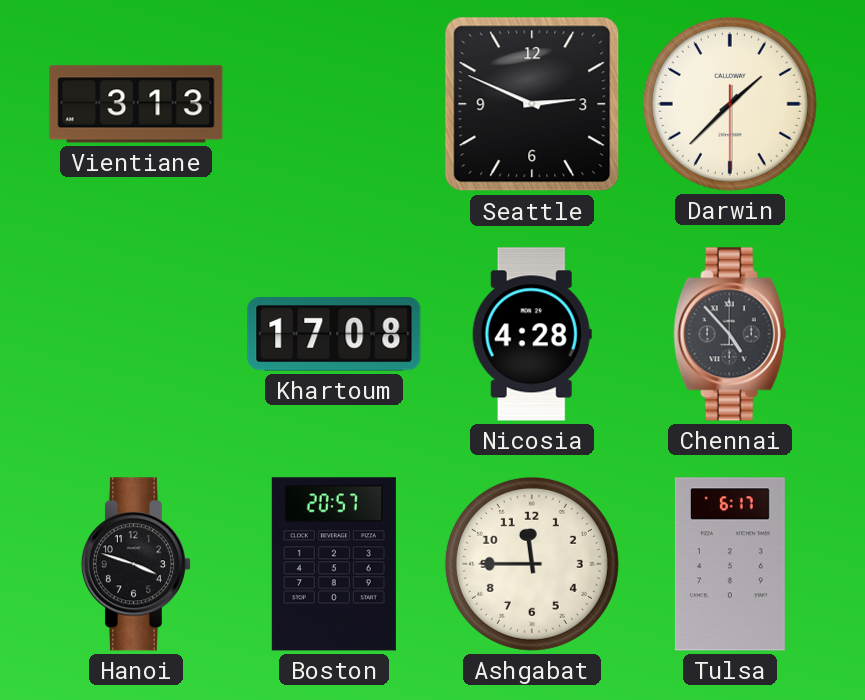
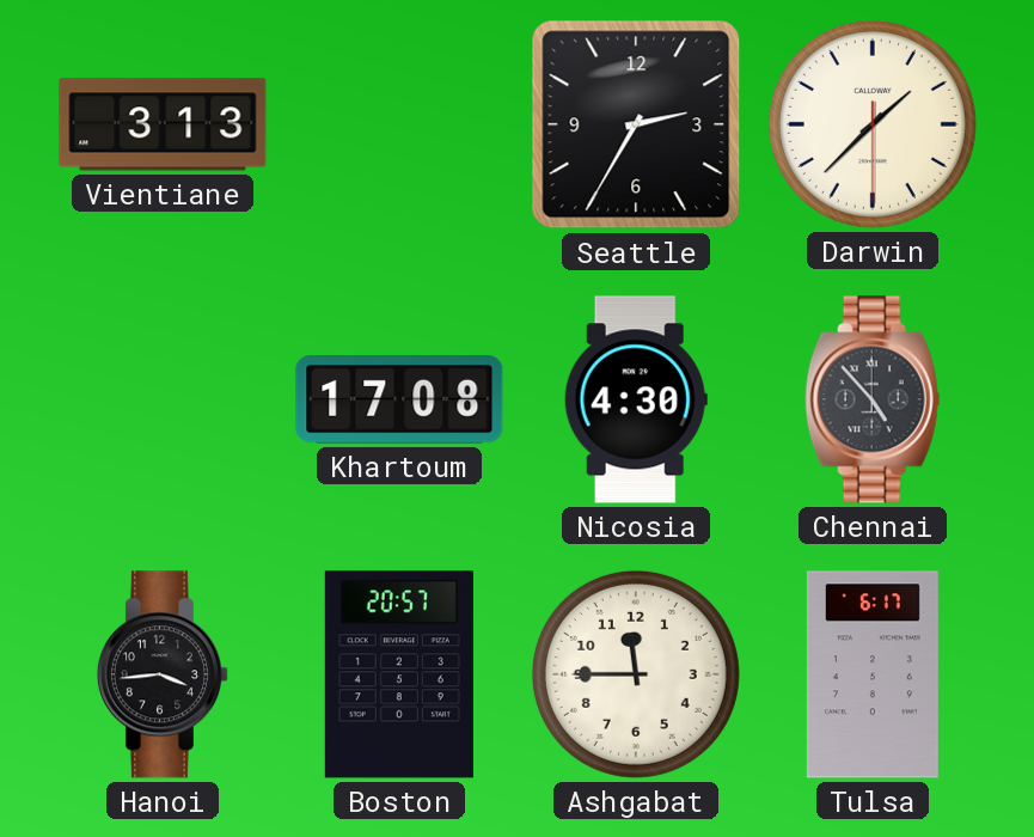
Seattle: 2:49 -> 2:35
Nicosia: 4:28 -> 4:30
Hanoi: 3:48 -> 3:44
